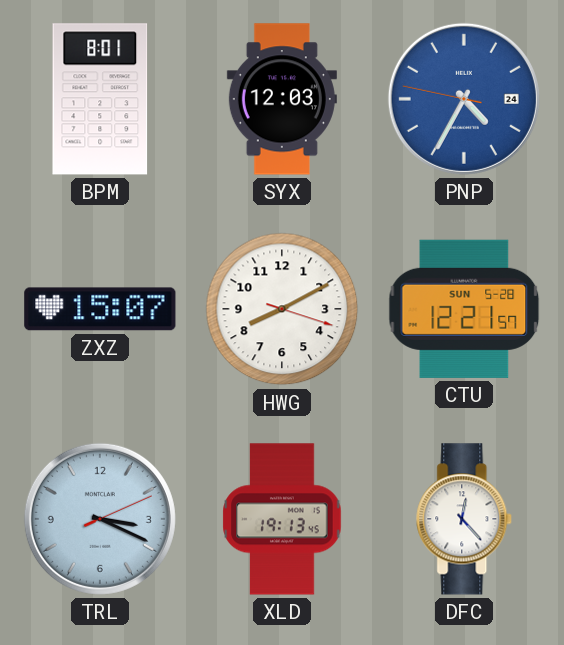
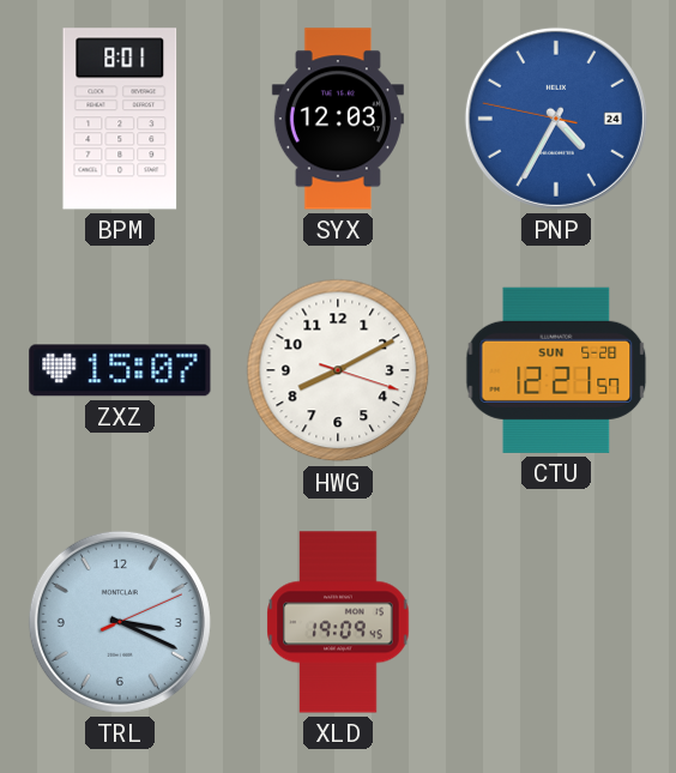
XLD: 19:13 -> 19:09
DFC: 12:23 -> none
